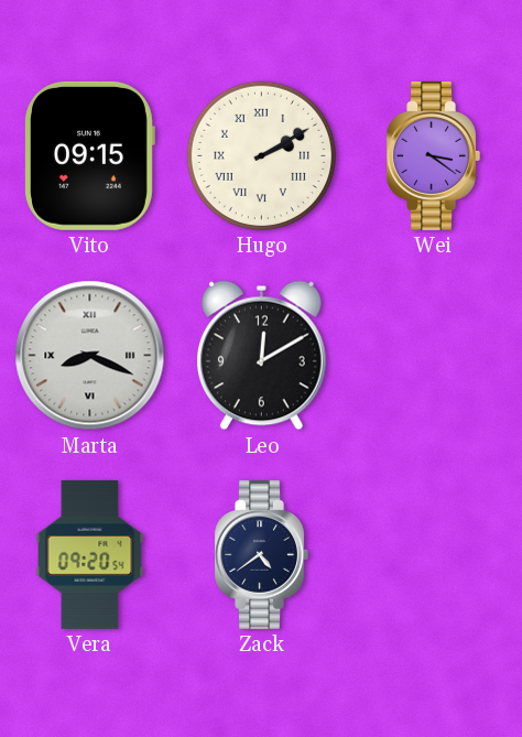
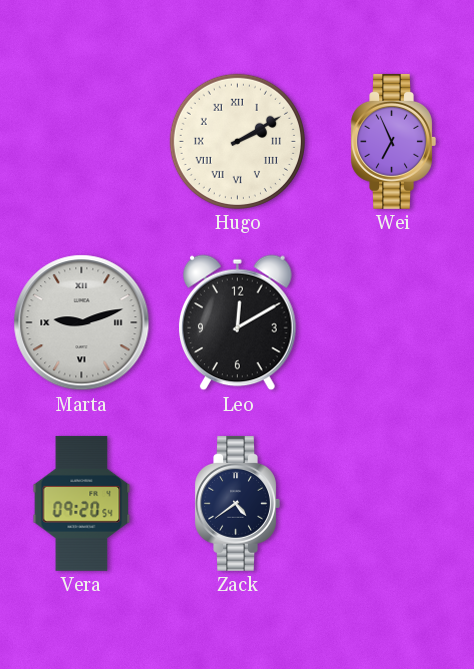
Vito: 09:15 -> none
Wei: 3:21 -> 6:56
Marta: 8:19 -> 9:12
